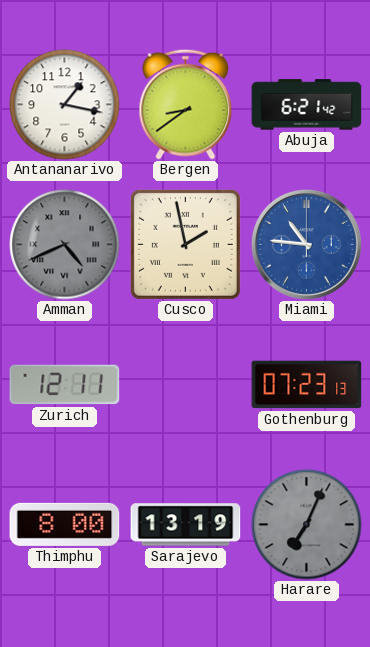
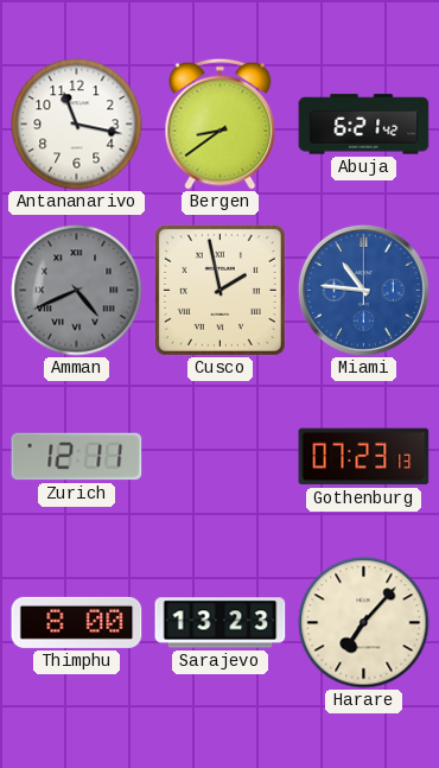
Antananarivo: 1:17 -> 11:17
Sarajevo: 13:19 -> 13:23
Harare: 7:04 -> 7:07
Harare dial: grey -> cream
